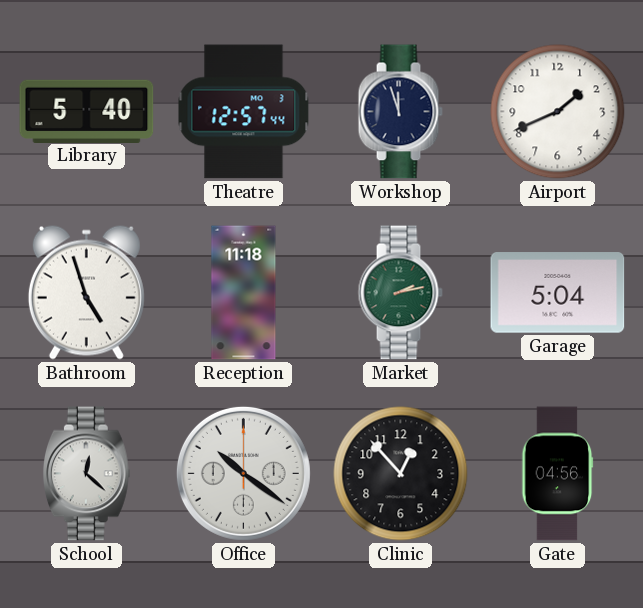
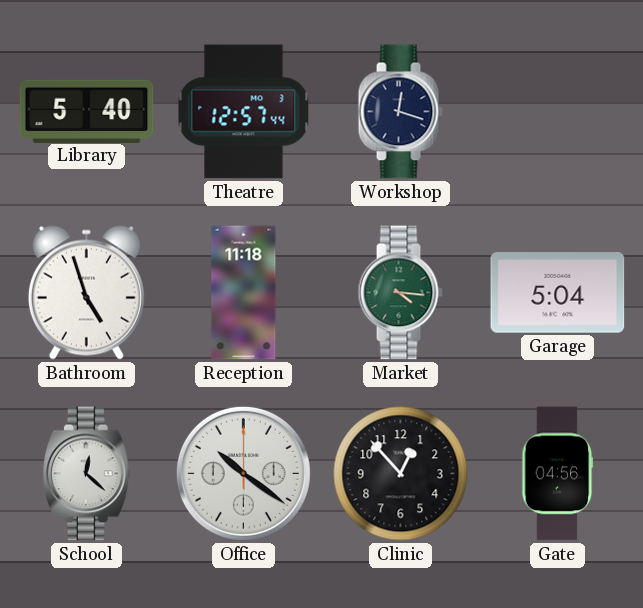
Workshop: 11:57 -> 12:18
Airport: 1:41 -> none
Market: 2:13 -> 4:16
